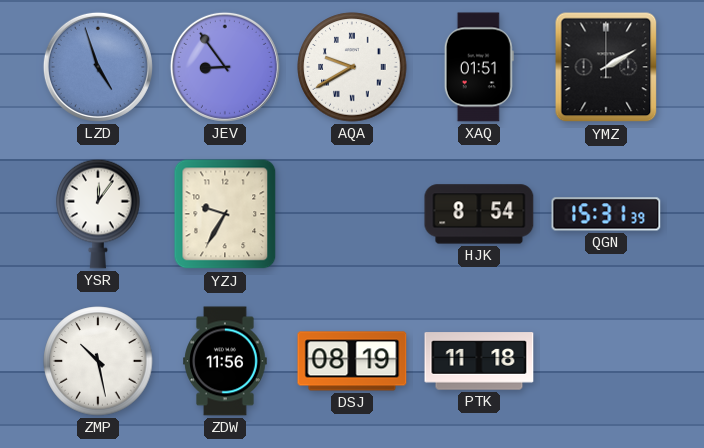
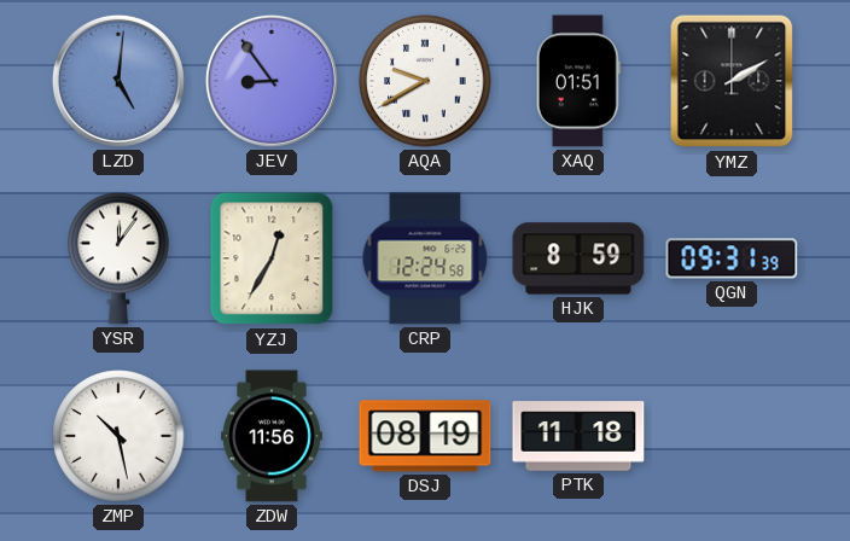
LZD: 4:57 -> 5:01
YZJ: 9:35 -> 12:35
CRP: none -> 12:24
HJK: 8:54 -> 8:59
QGN: 15:31 -> 09:31
